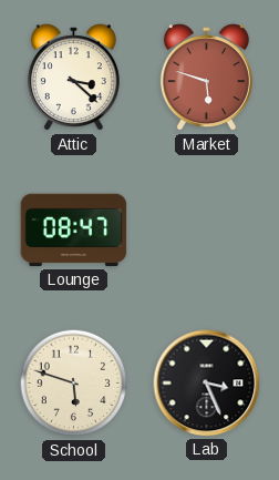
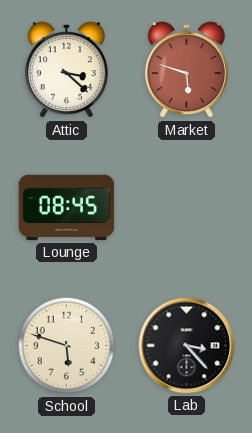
Lounge: 08:47 -> 08:45
Lab: 3:26 -> 3:23
